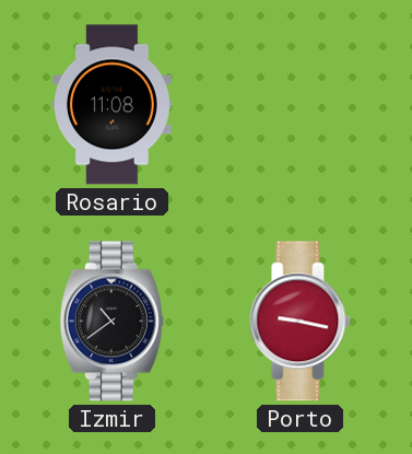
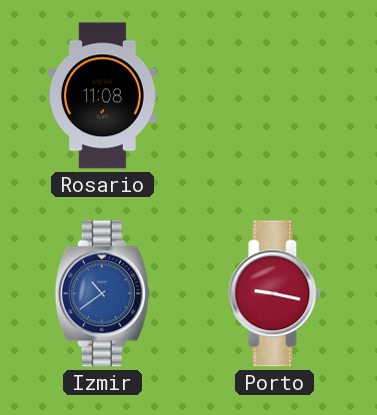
Izmir dial: black -> blue
